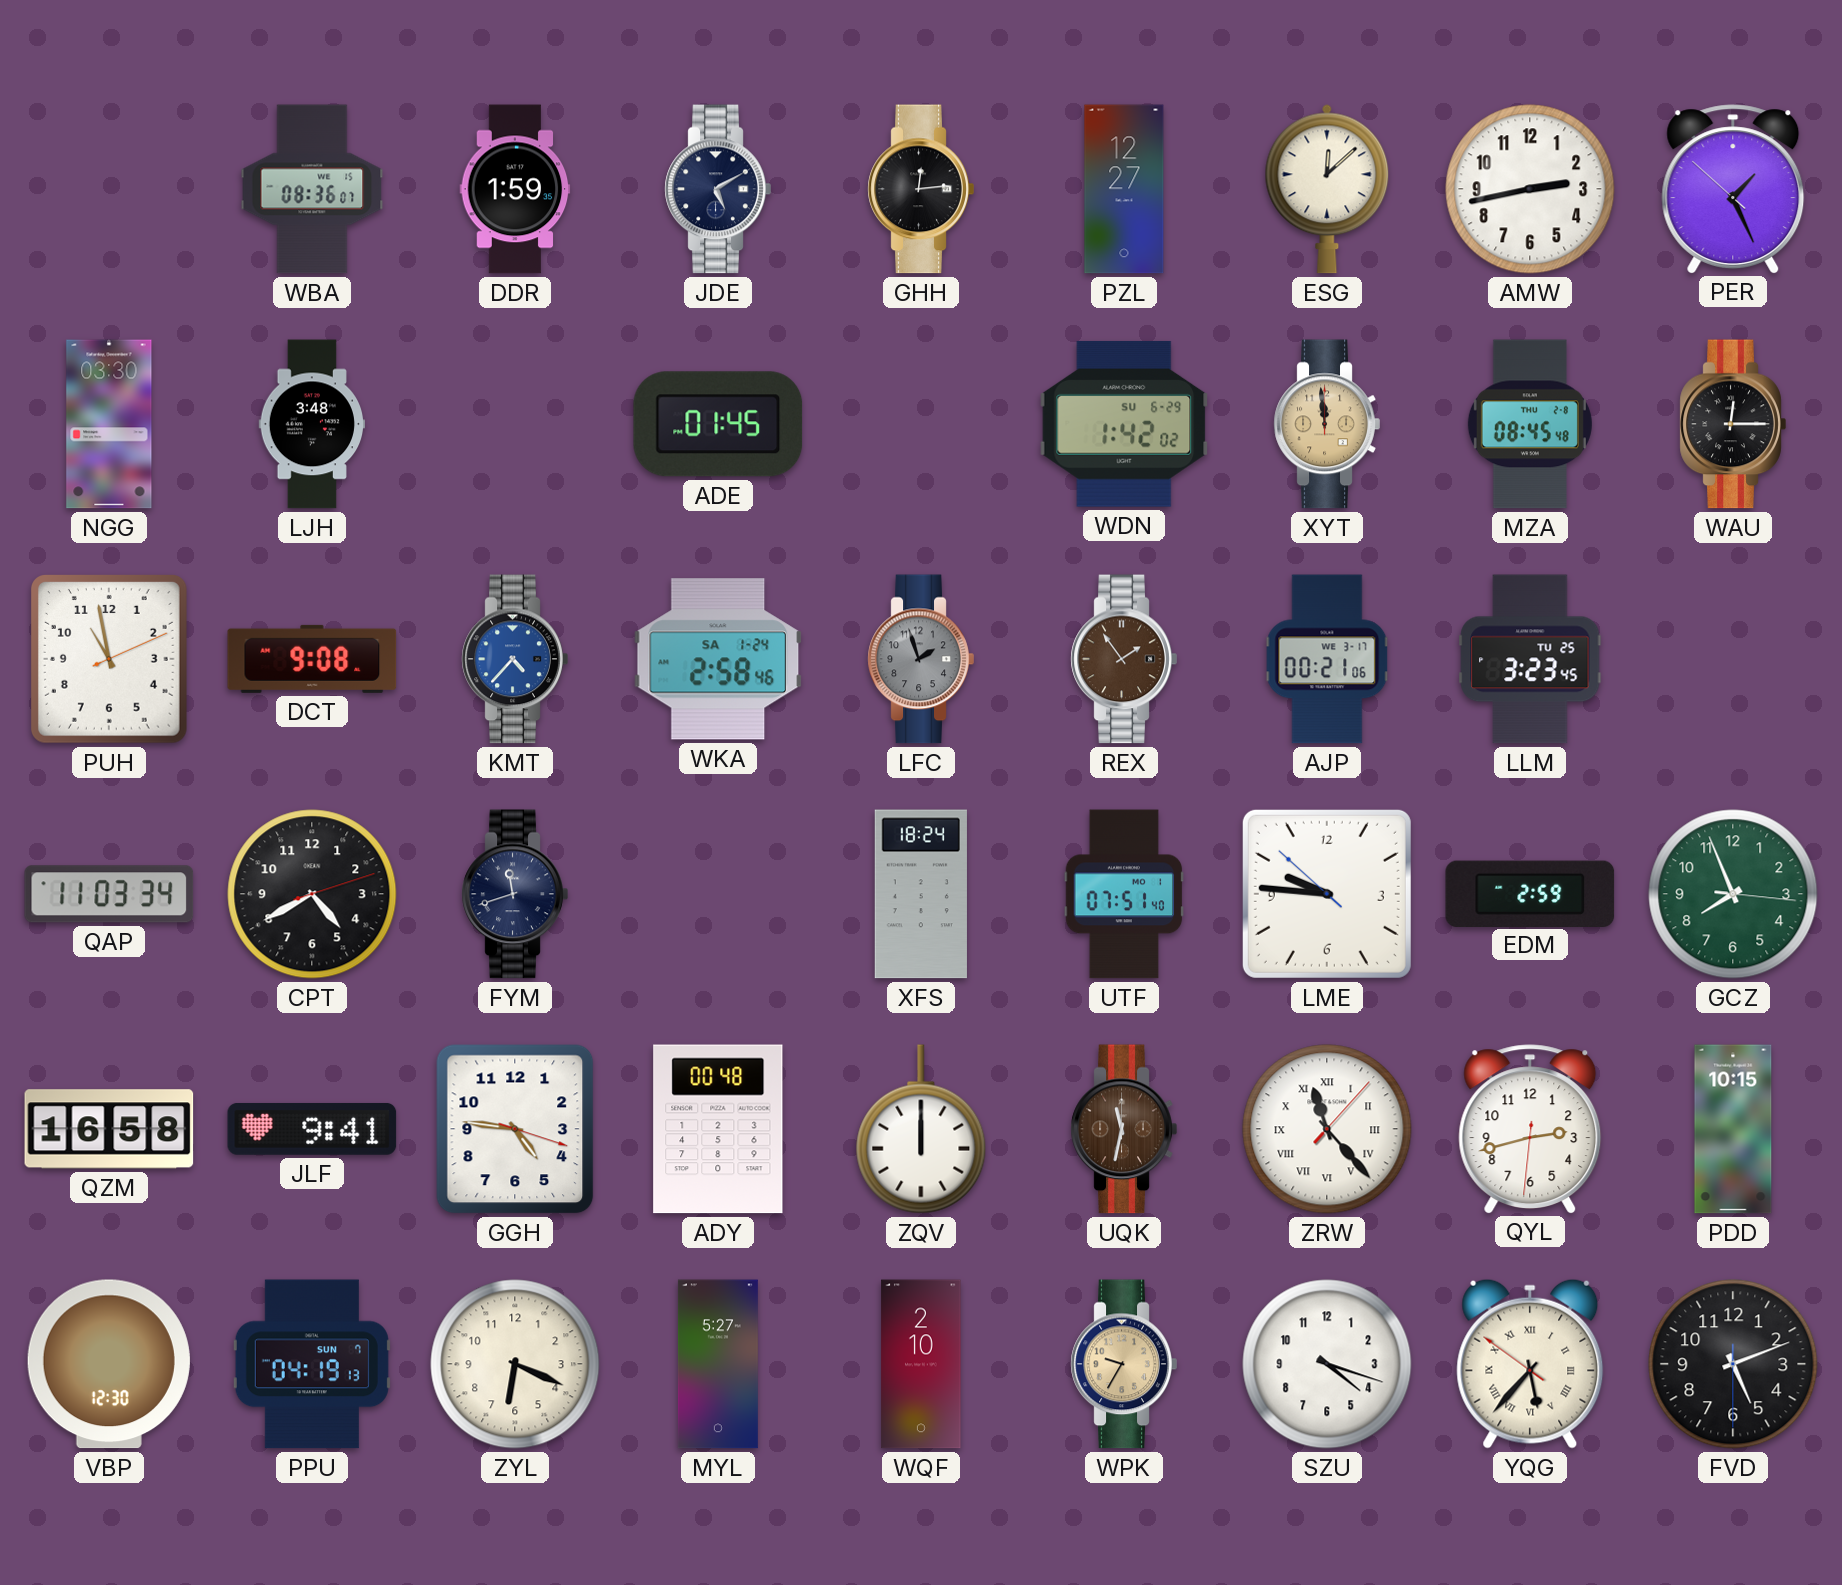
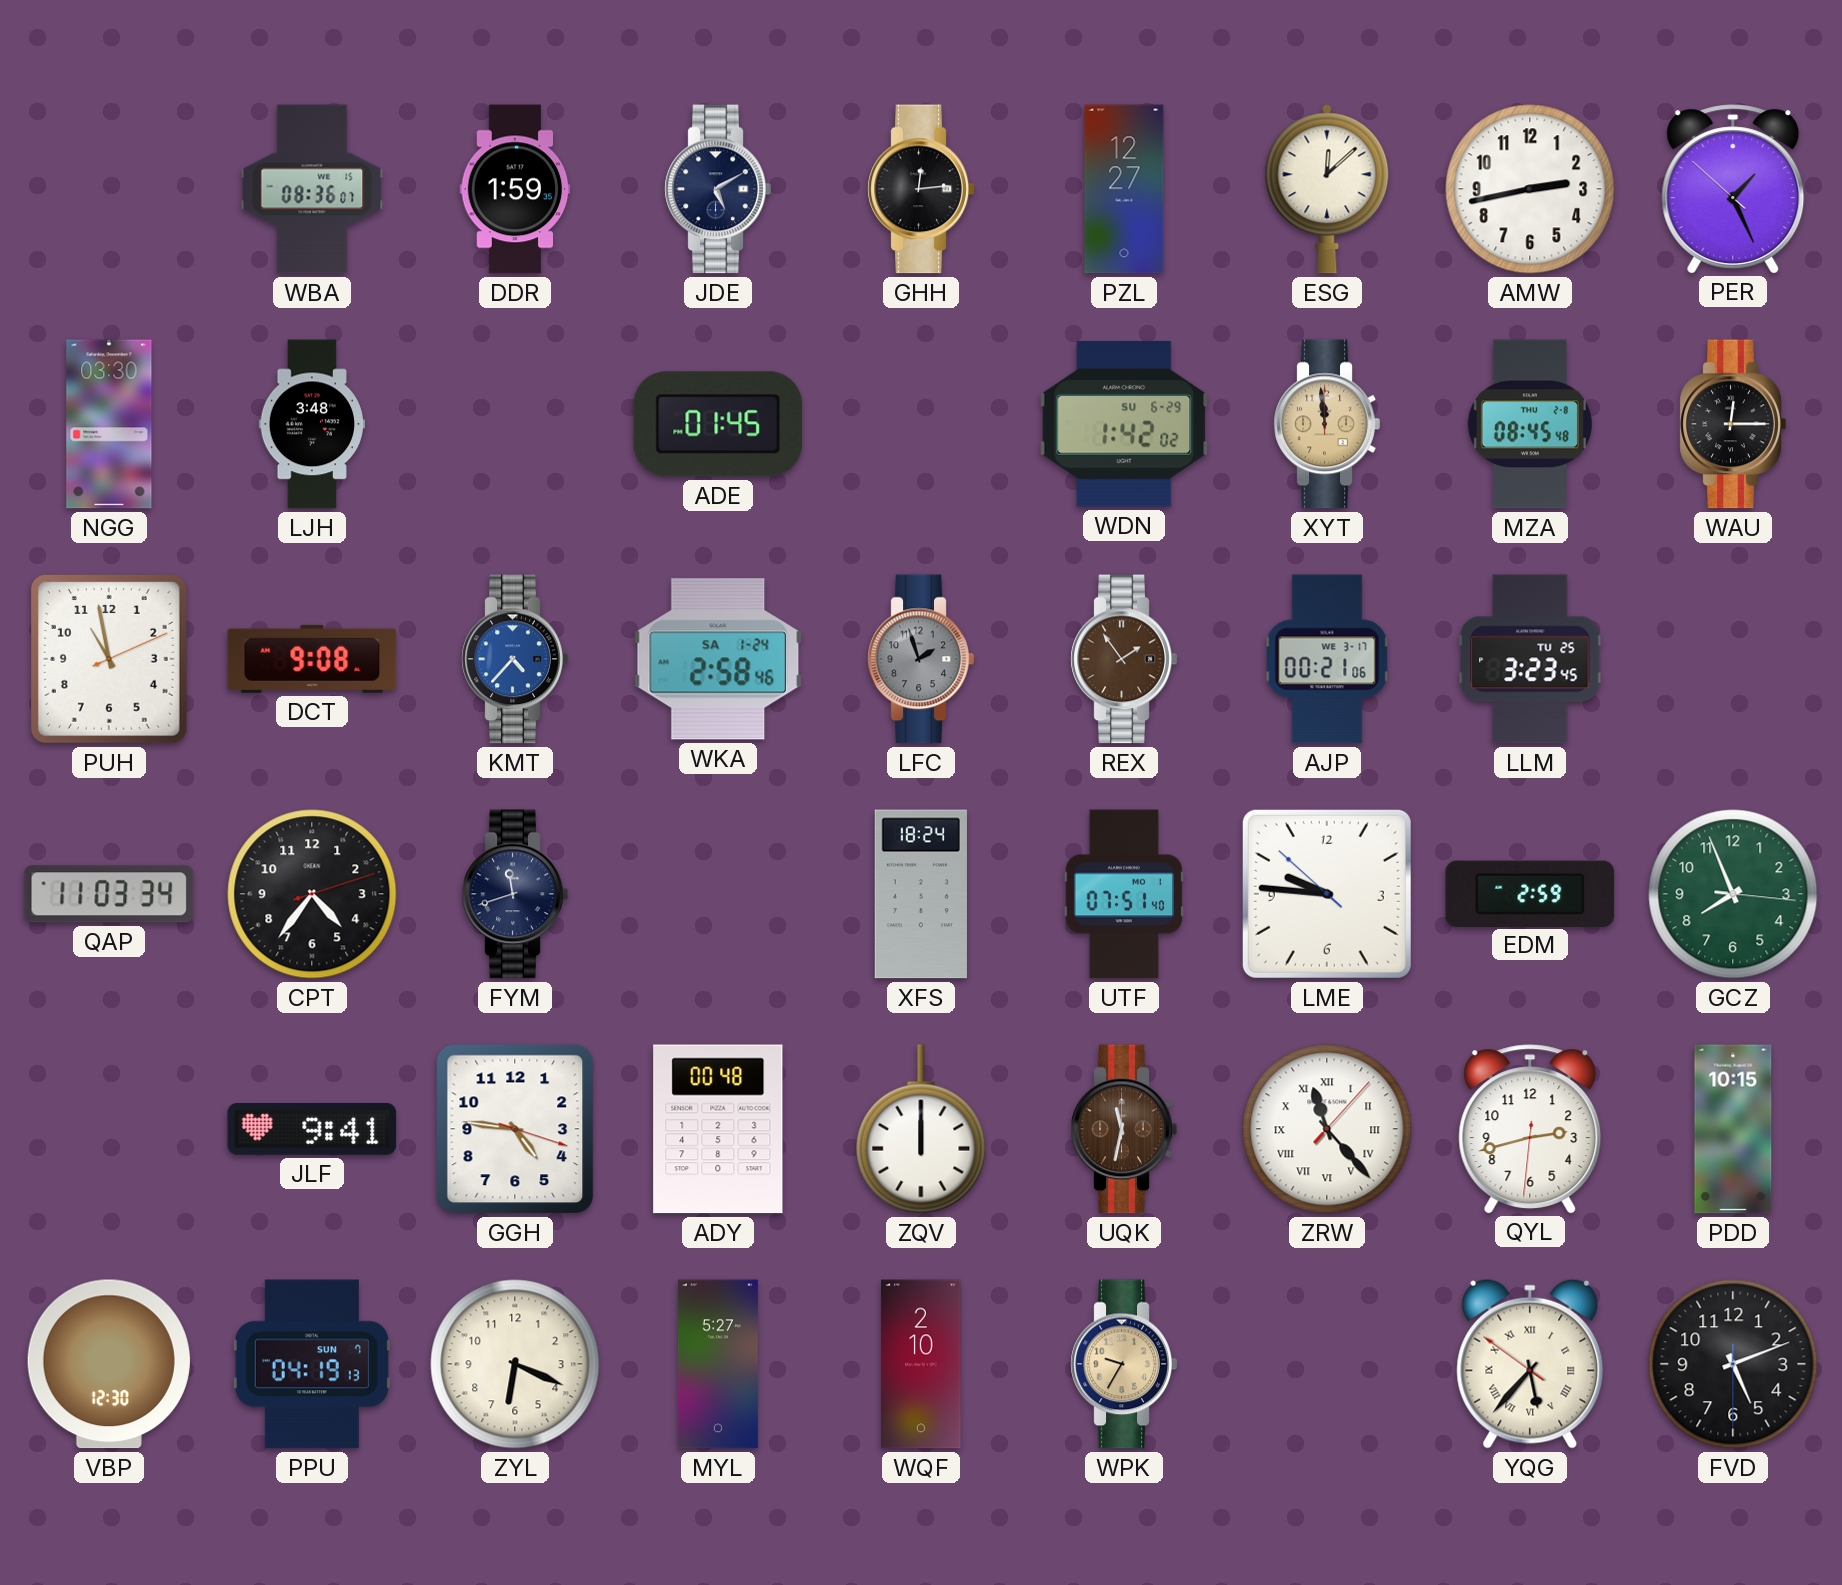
CPT: 4:40 -> 4:36
QZM: 16:58 -> none
SZU: 4:18 -> none
